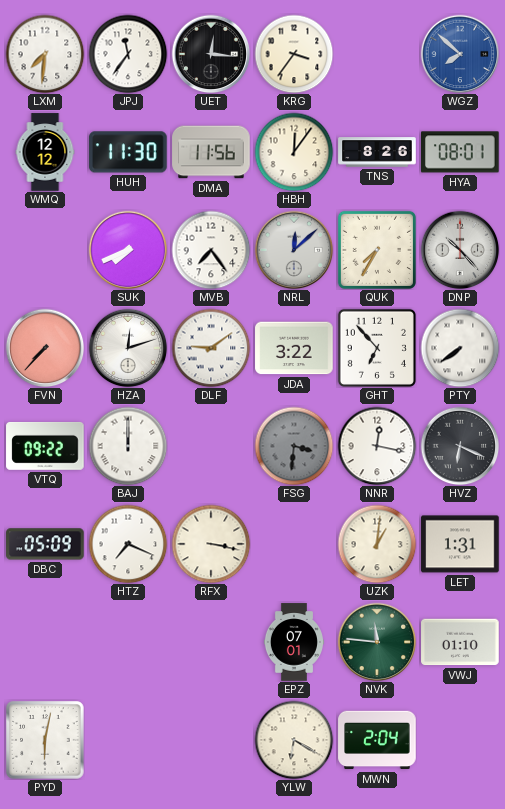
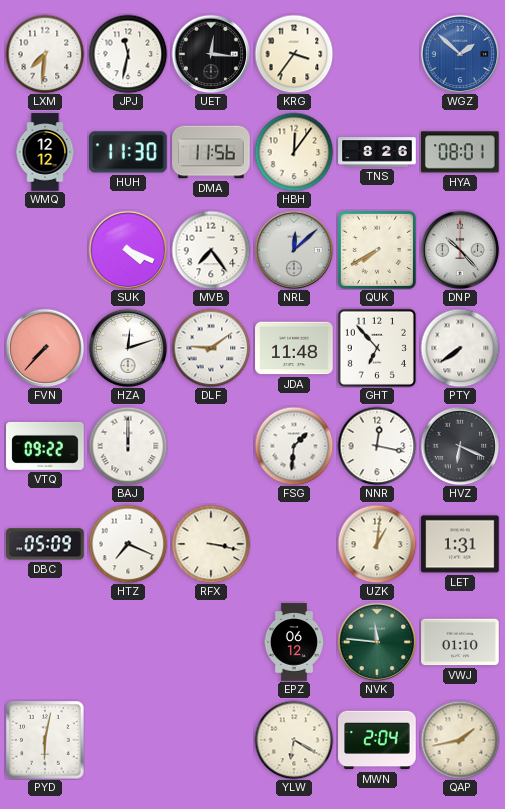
JPJ: 11:36 -> 11:32
WGZ: 7:52 -> 1:52
SUK: 7:41 -> 4:19
QUK: 7:35 -> 7:40
JDA: 3:22 -> 11:48
FSG: 3:31 -> 1:31
FSG dial: grey -> white
EPZ: 07:01 -> 06:12
QAP: none -> 1:43
